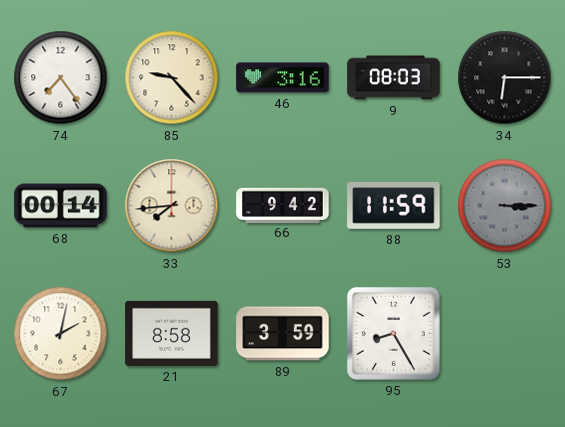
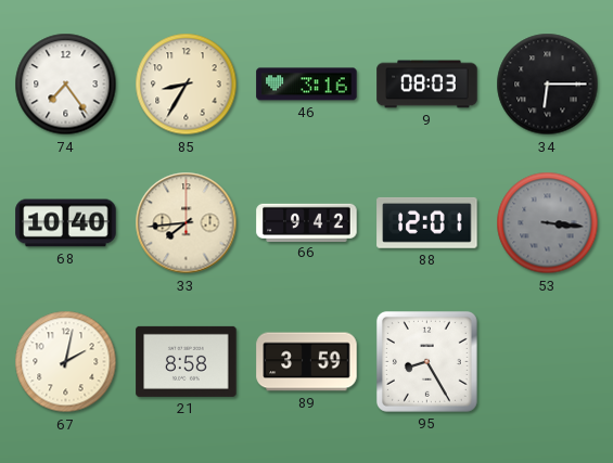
85: 9:23 -> 8:35
68: 00:14 -> 10:40
88: 11:59 -> 12:01
53: 3:15 -> 3:16
